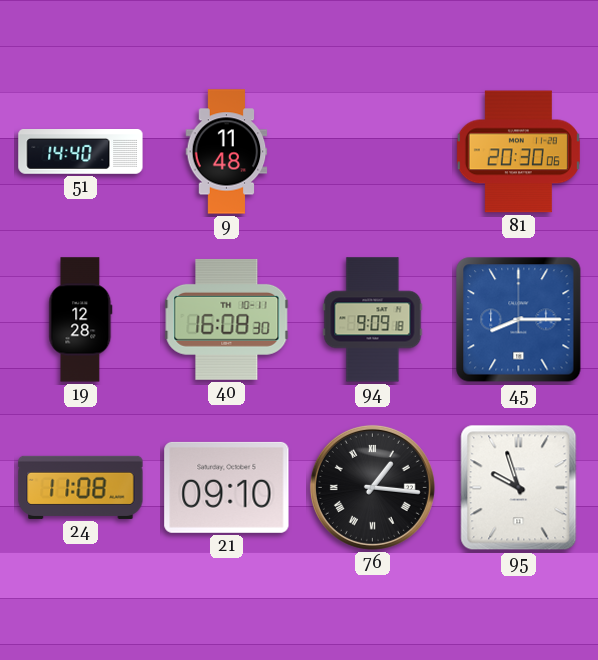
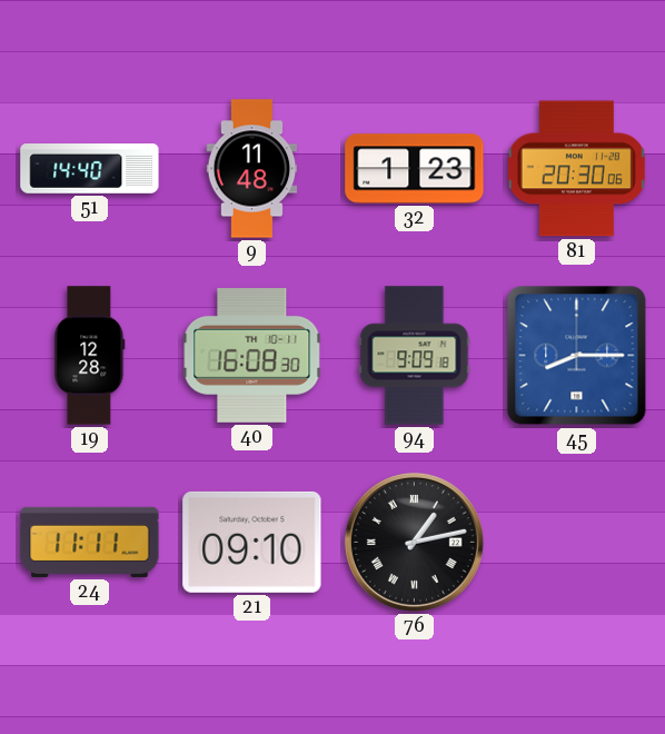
32: none -> 1:23
24: 11:08 -> 11:11
76: 1:16 -> 1:13
95: 9:57 -> none
